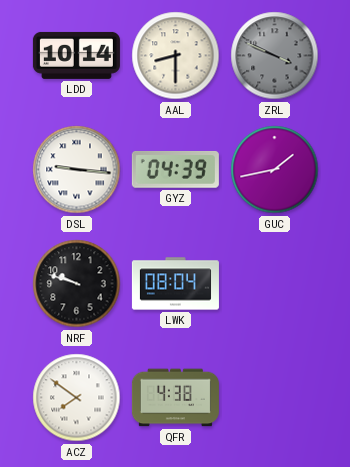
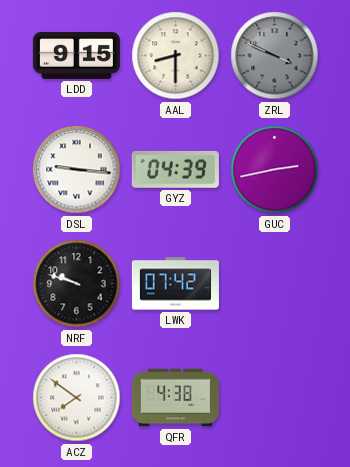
LDD: 10:14 -> 9:15
GUC: 1:43 -> 2:43
LWK: 08:04 -> 07:42
